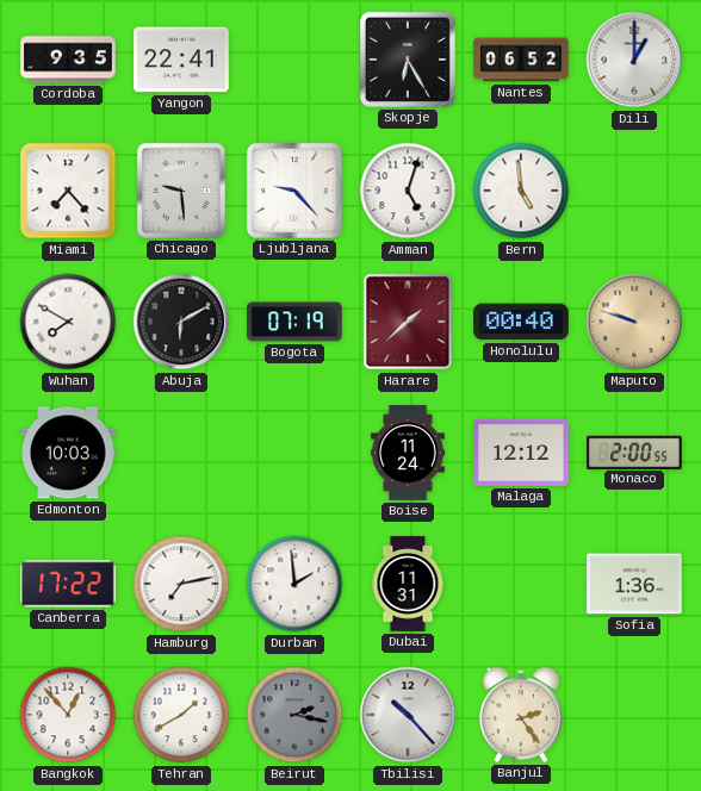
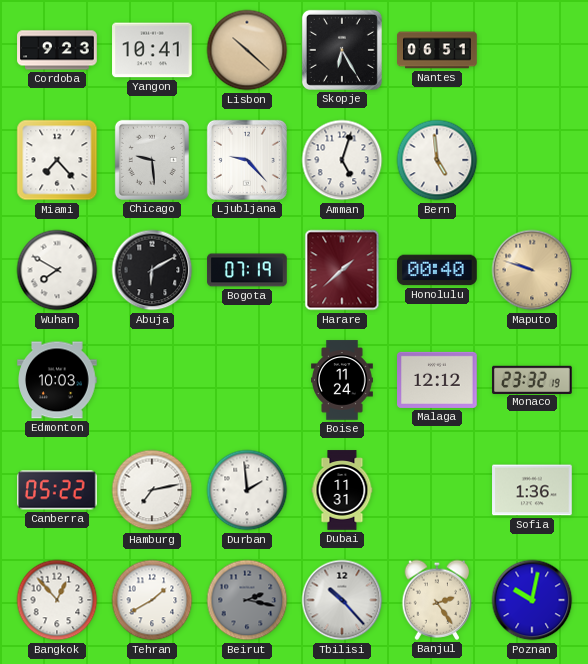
Cordoba: 9:35 -> 9:23
Yangon: 22:41 -> 10:41
Lisbon: none -> 10:22
Nantes: 06:52 -> 06:51
Dili: 1:00 -> none
Monaco: 2:00 -> 23:32
Canberra: 17:22 -> 05:22
Poznan: none -> 10:02
